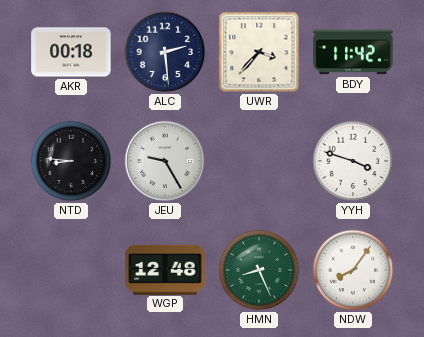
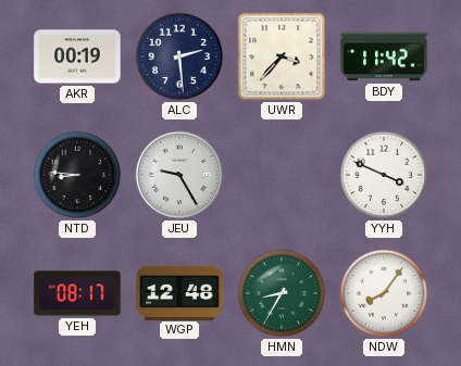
AKR: 00:18 -> 00:19
YYH: 3:48 -> 3:49
YEH: none -> 08:17
HMN: 8:26 -> 8:35
